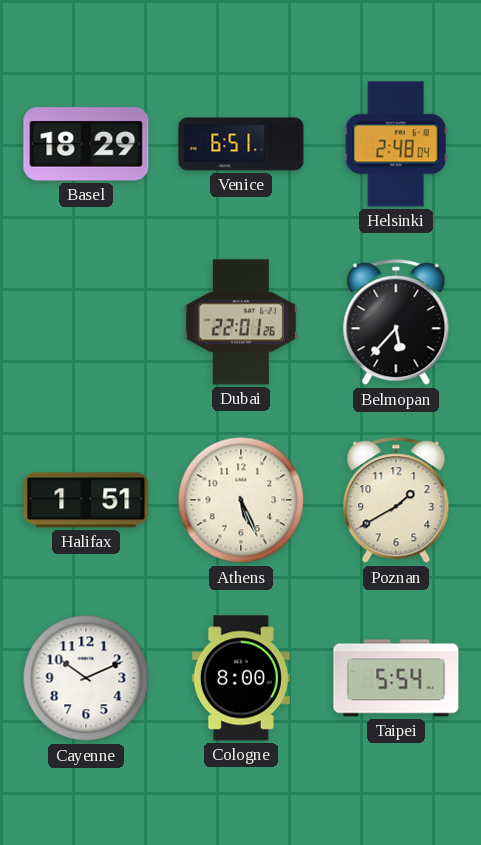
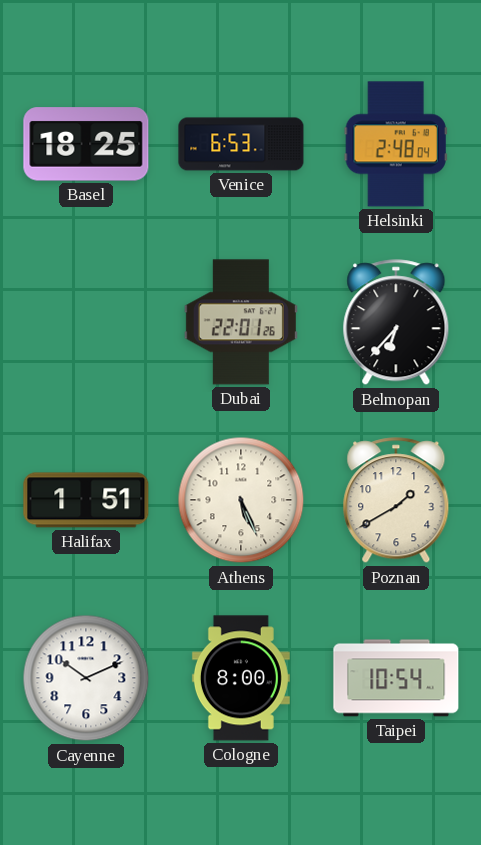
Basel: 18:29 -> 18:25
Venice: 6:51 -> 6:53
Belmopan: 5:37 -> 6:37
Taipei: 5:54 -> 10:54
